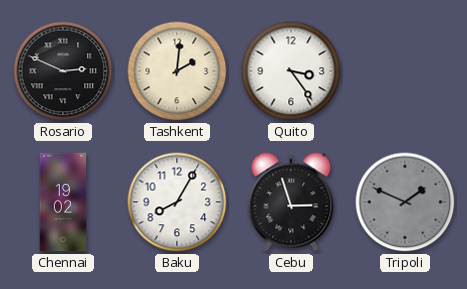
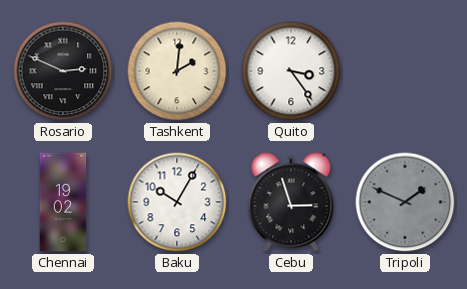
Baku: 8:05 -> 10:05
